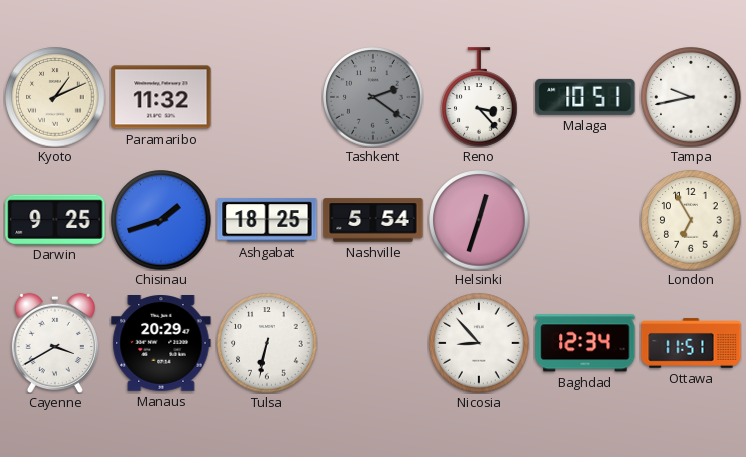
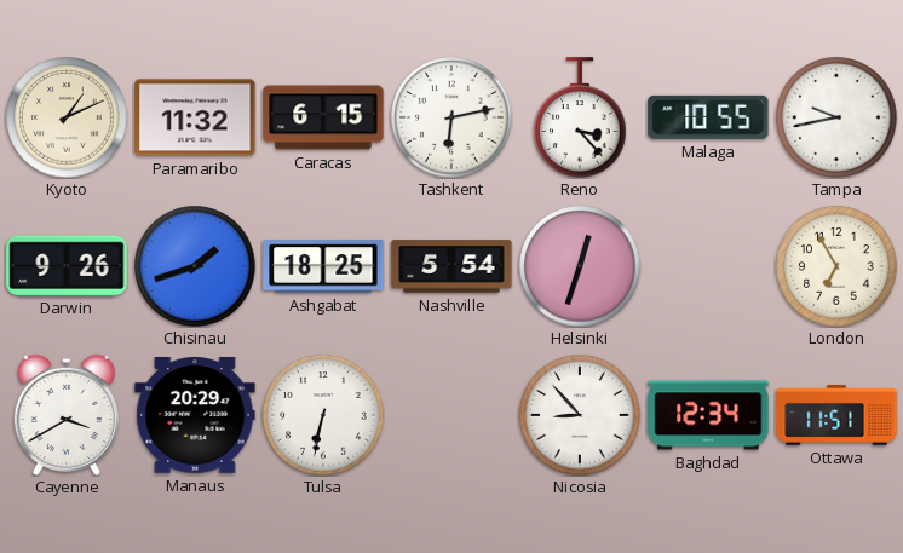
Caracas: none -> 6:15
Tashkent: 2:21 -> 6:13
Tashkent dial: grey -> white
Malaga: 10:51 -> 10:55
Darwin: 9:25 -> 9:26
